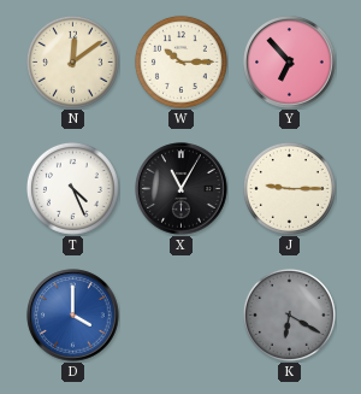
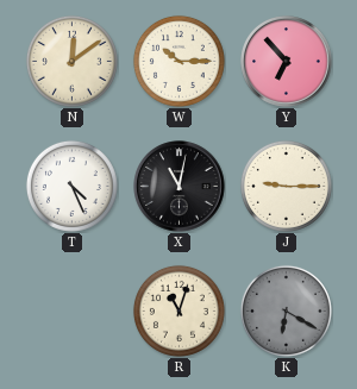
X: 11:05 -> 11:02
D: 4:00 -> none
R: none -> 11:03
